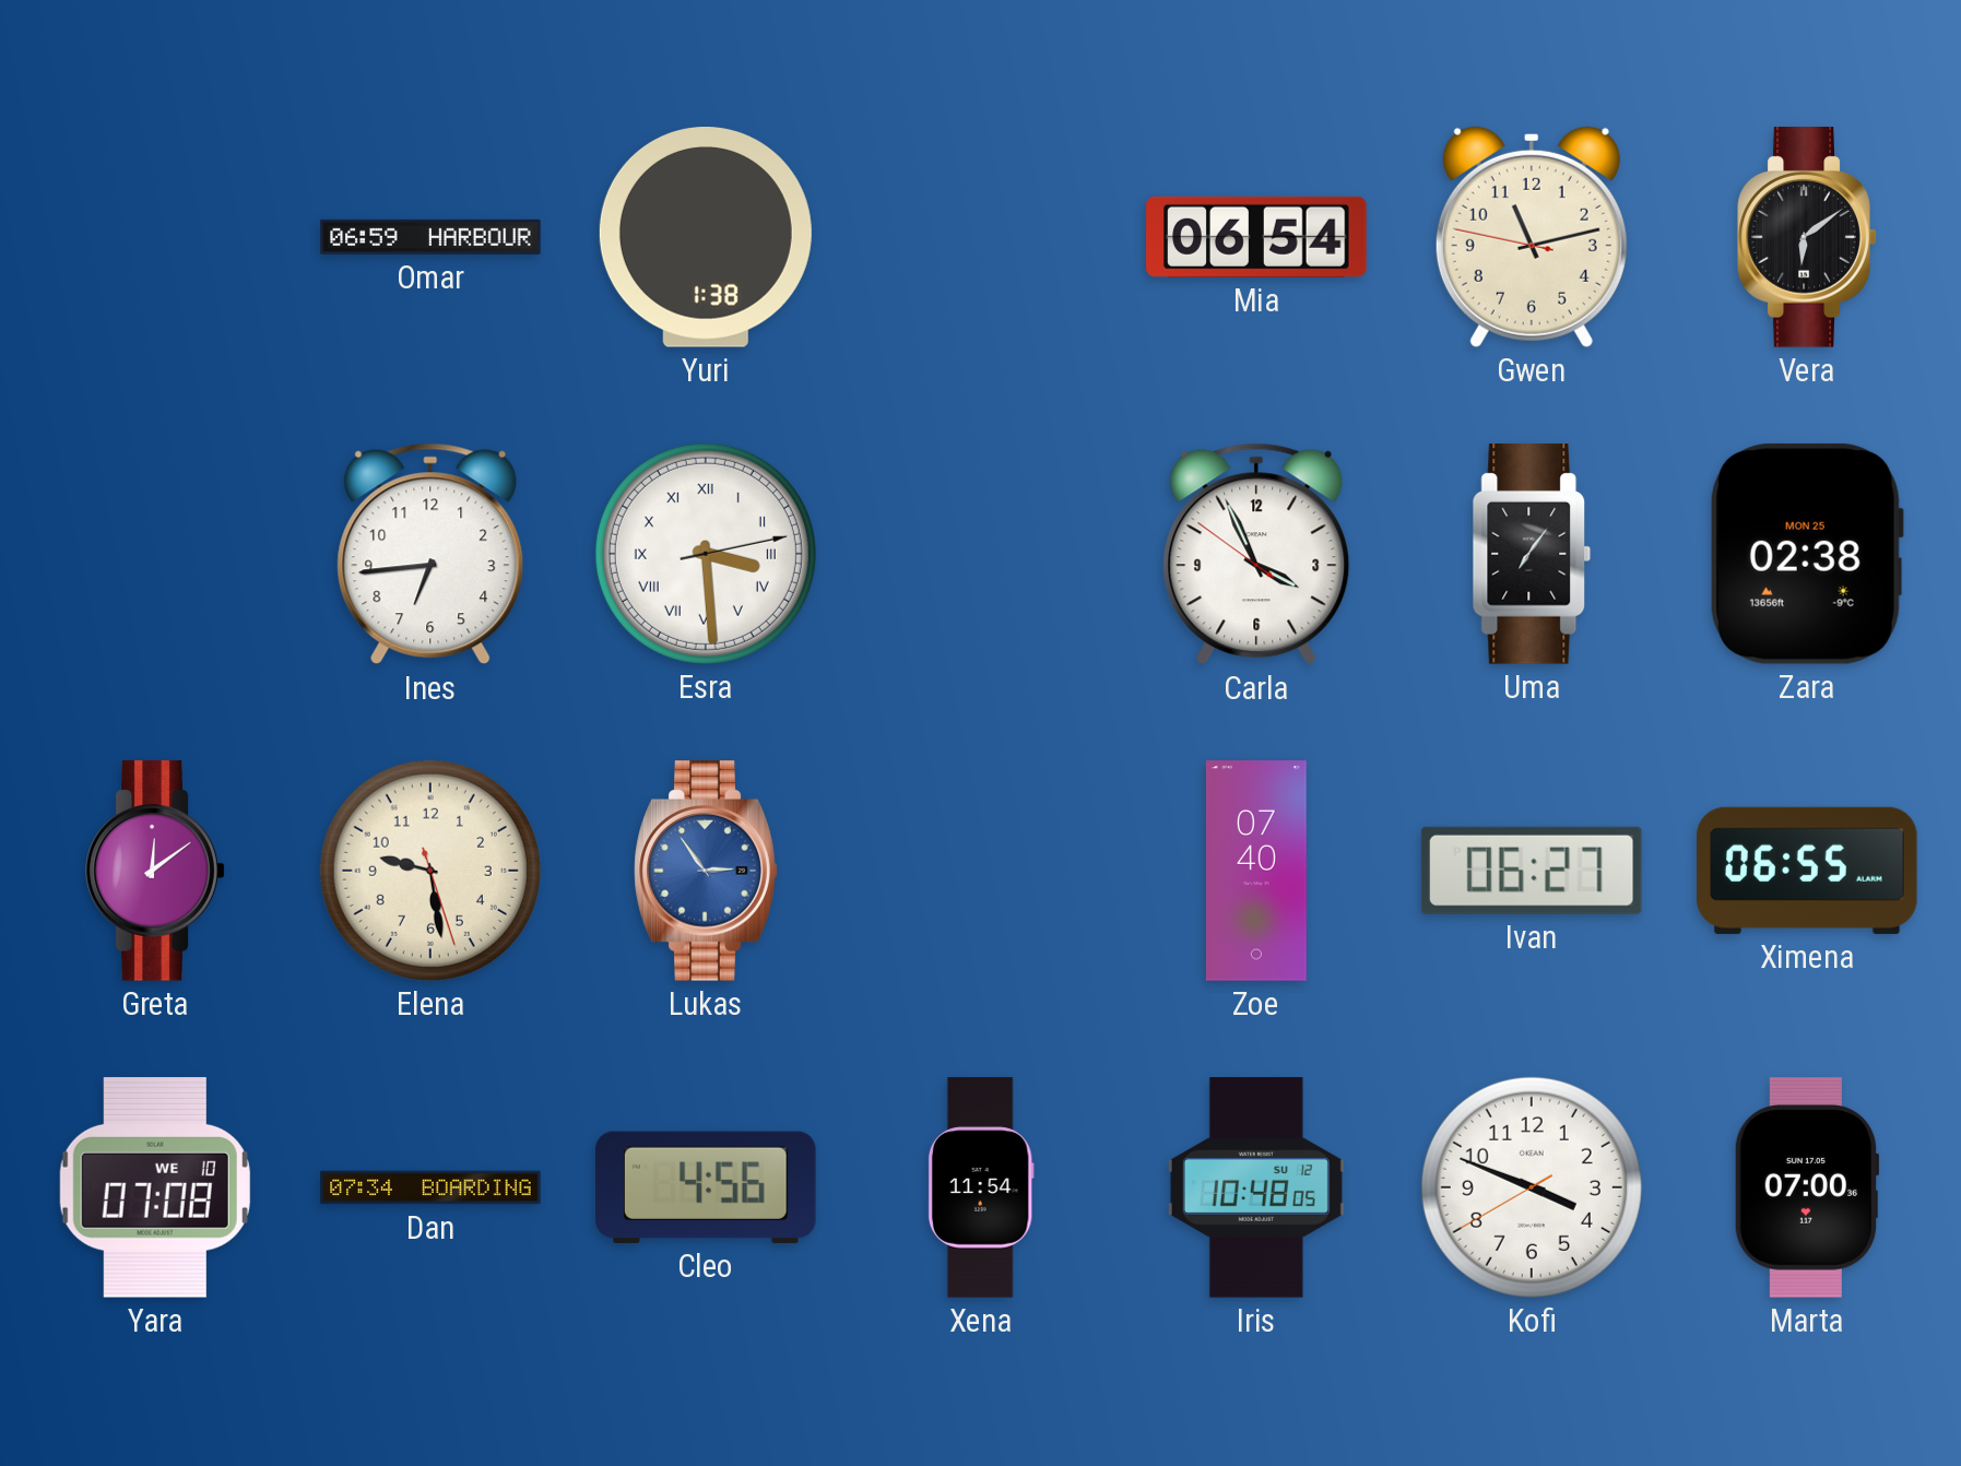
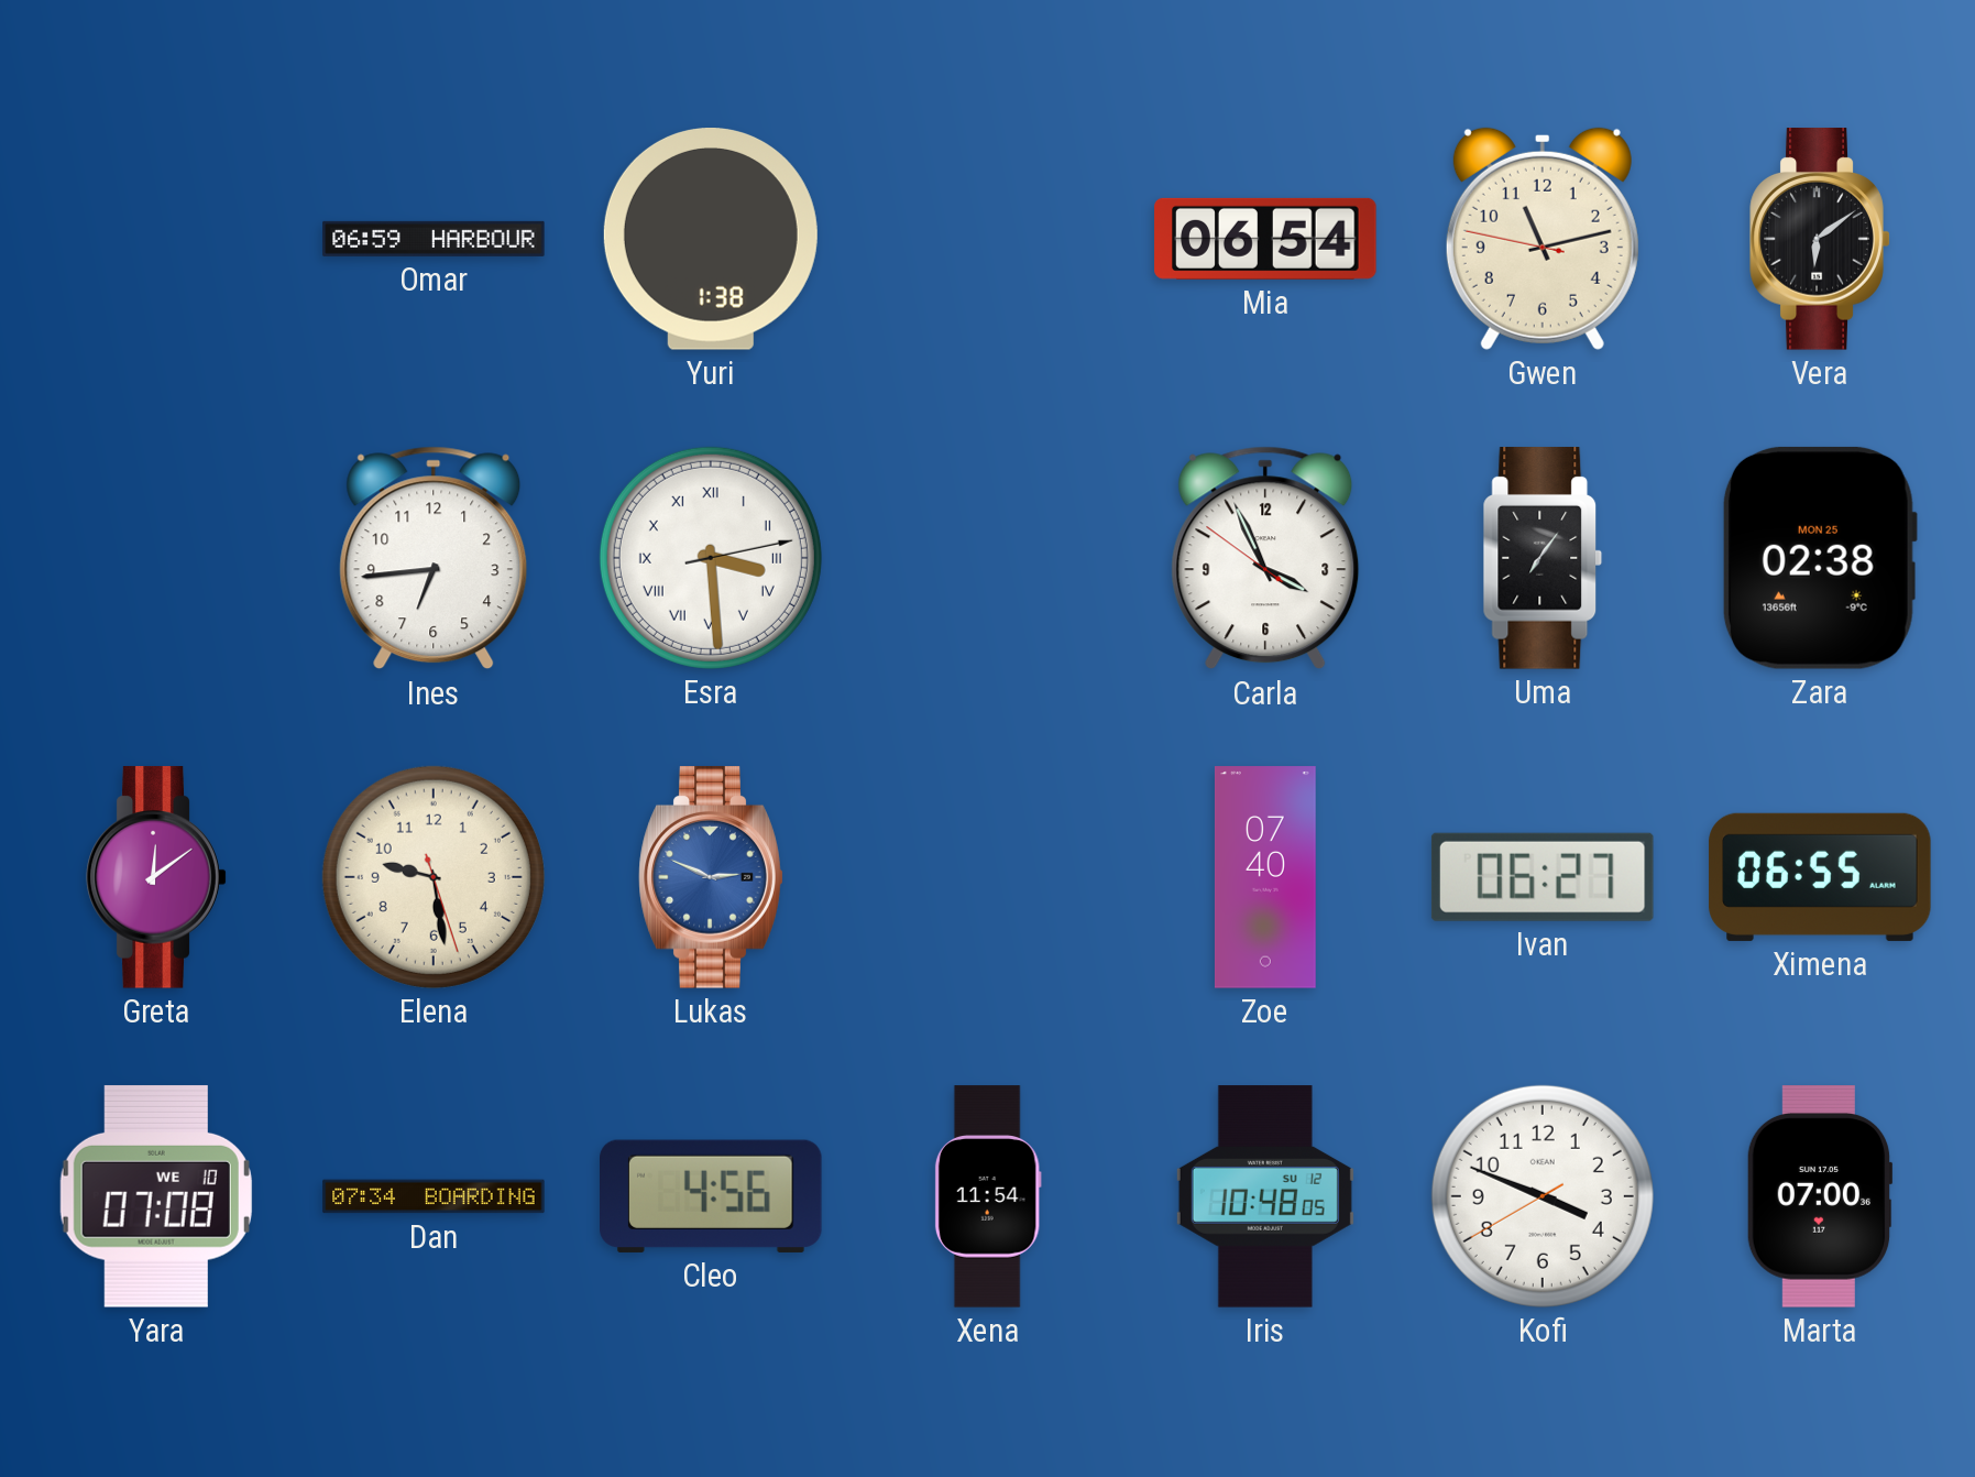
Lukas: 2:54 -> 2:49
